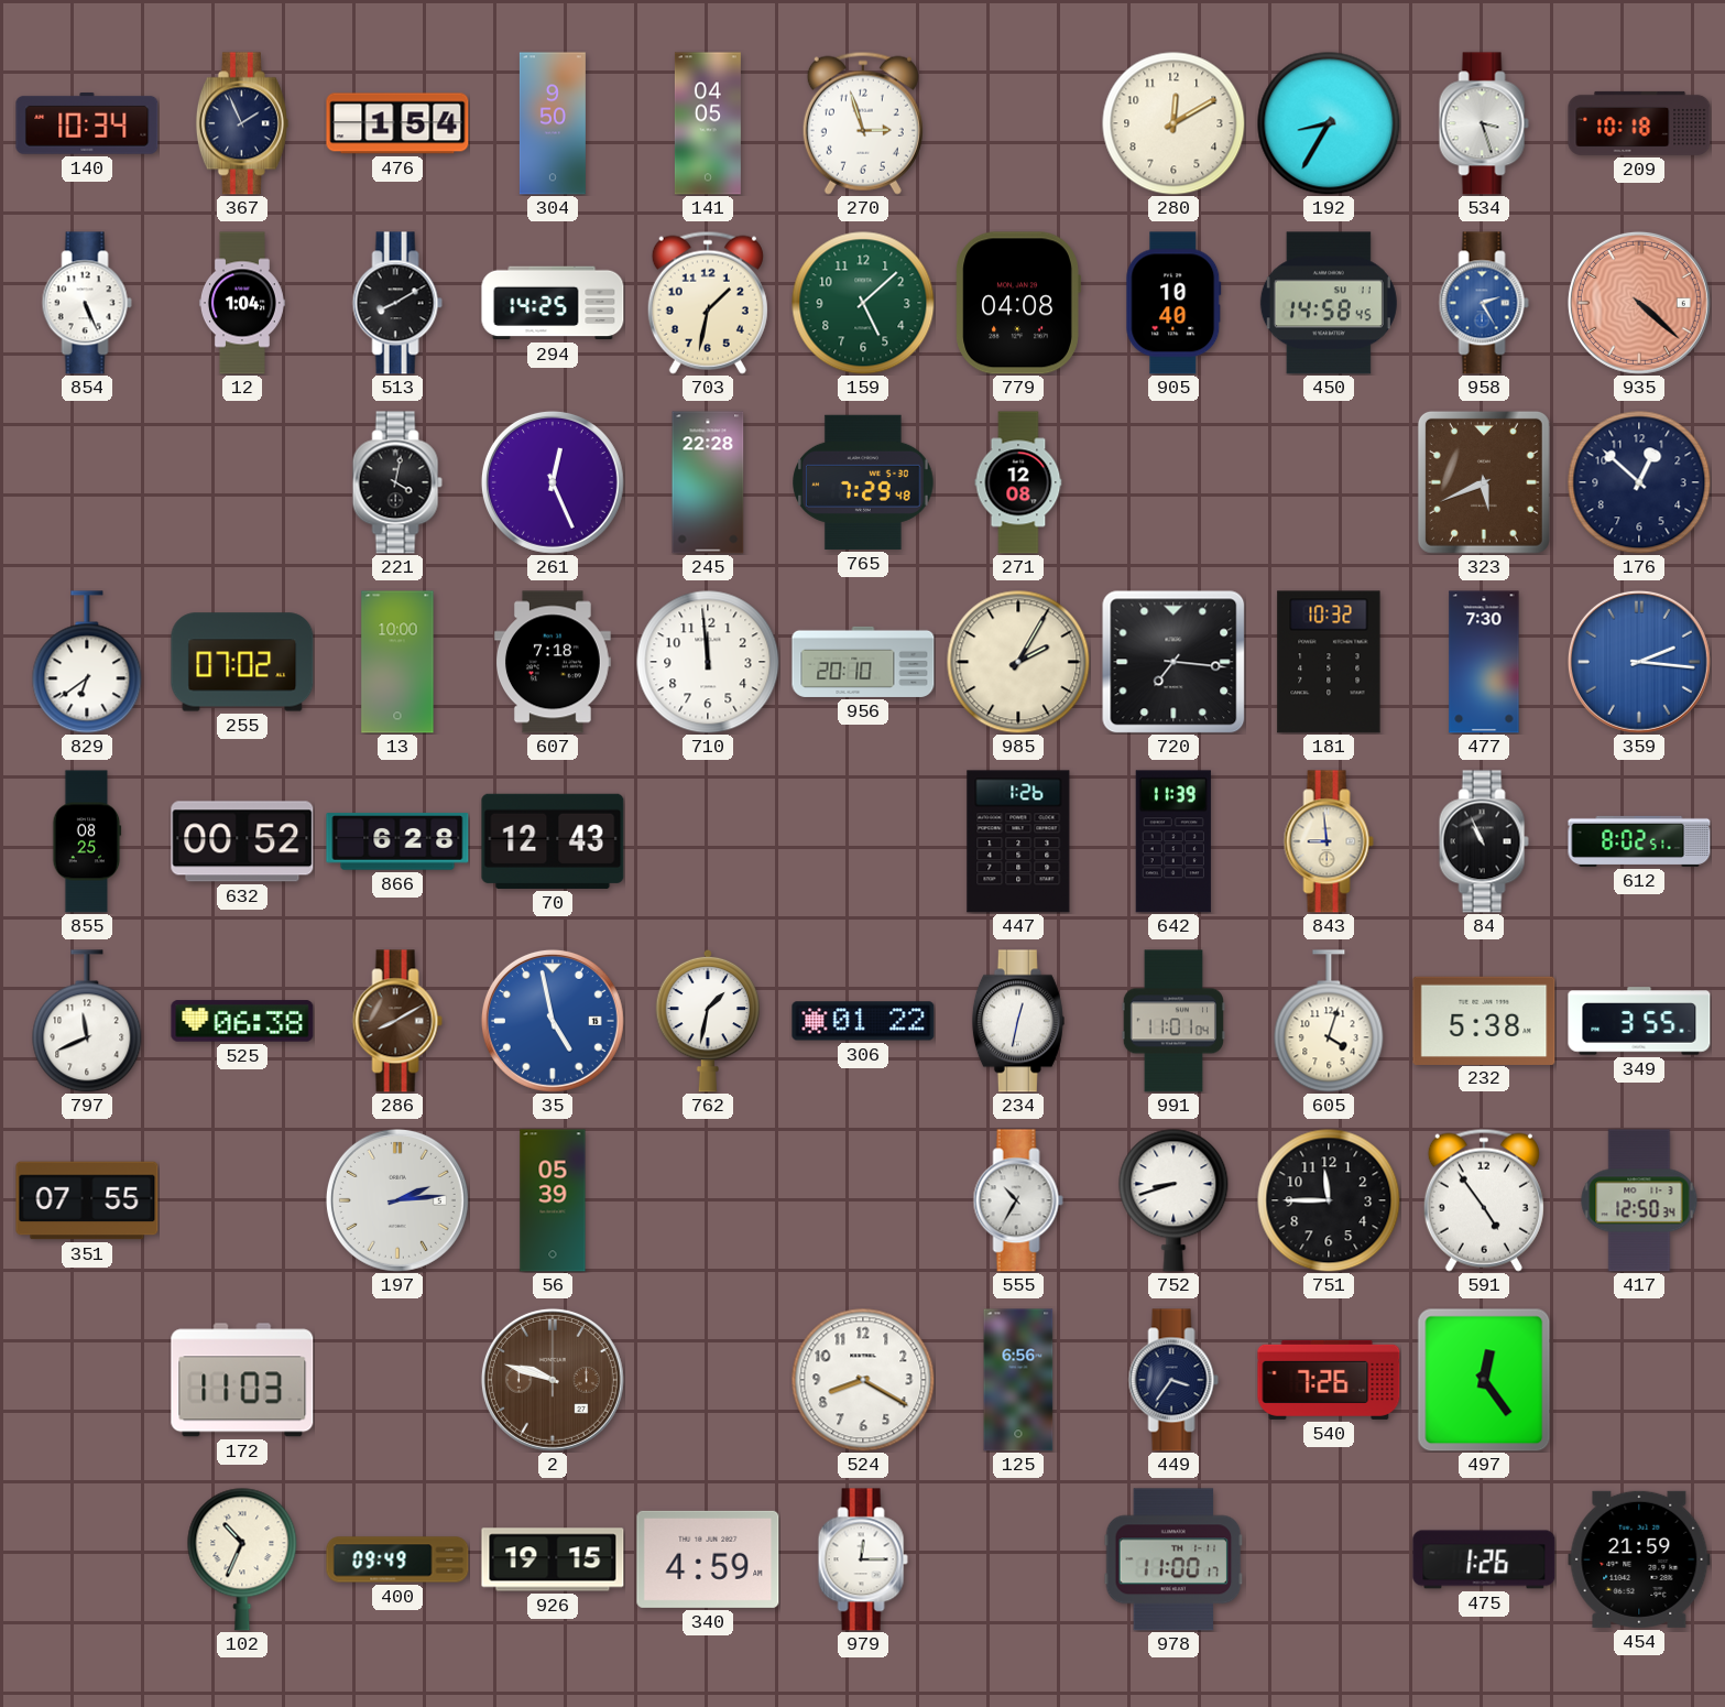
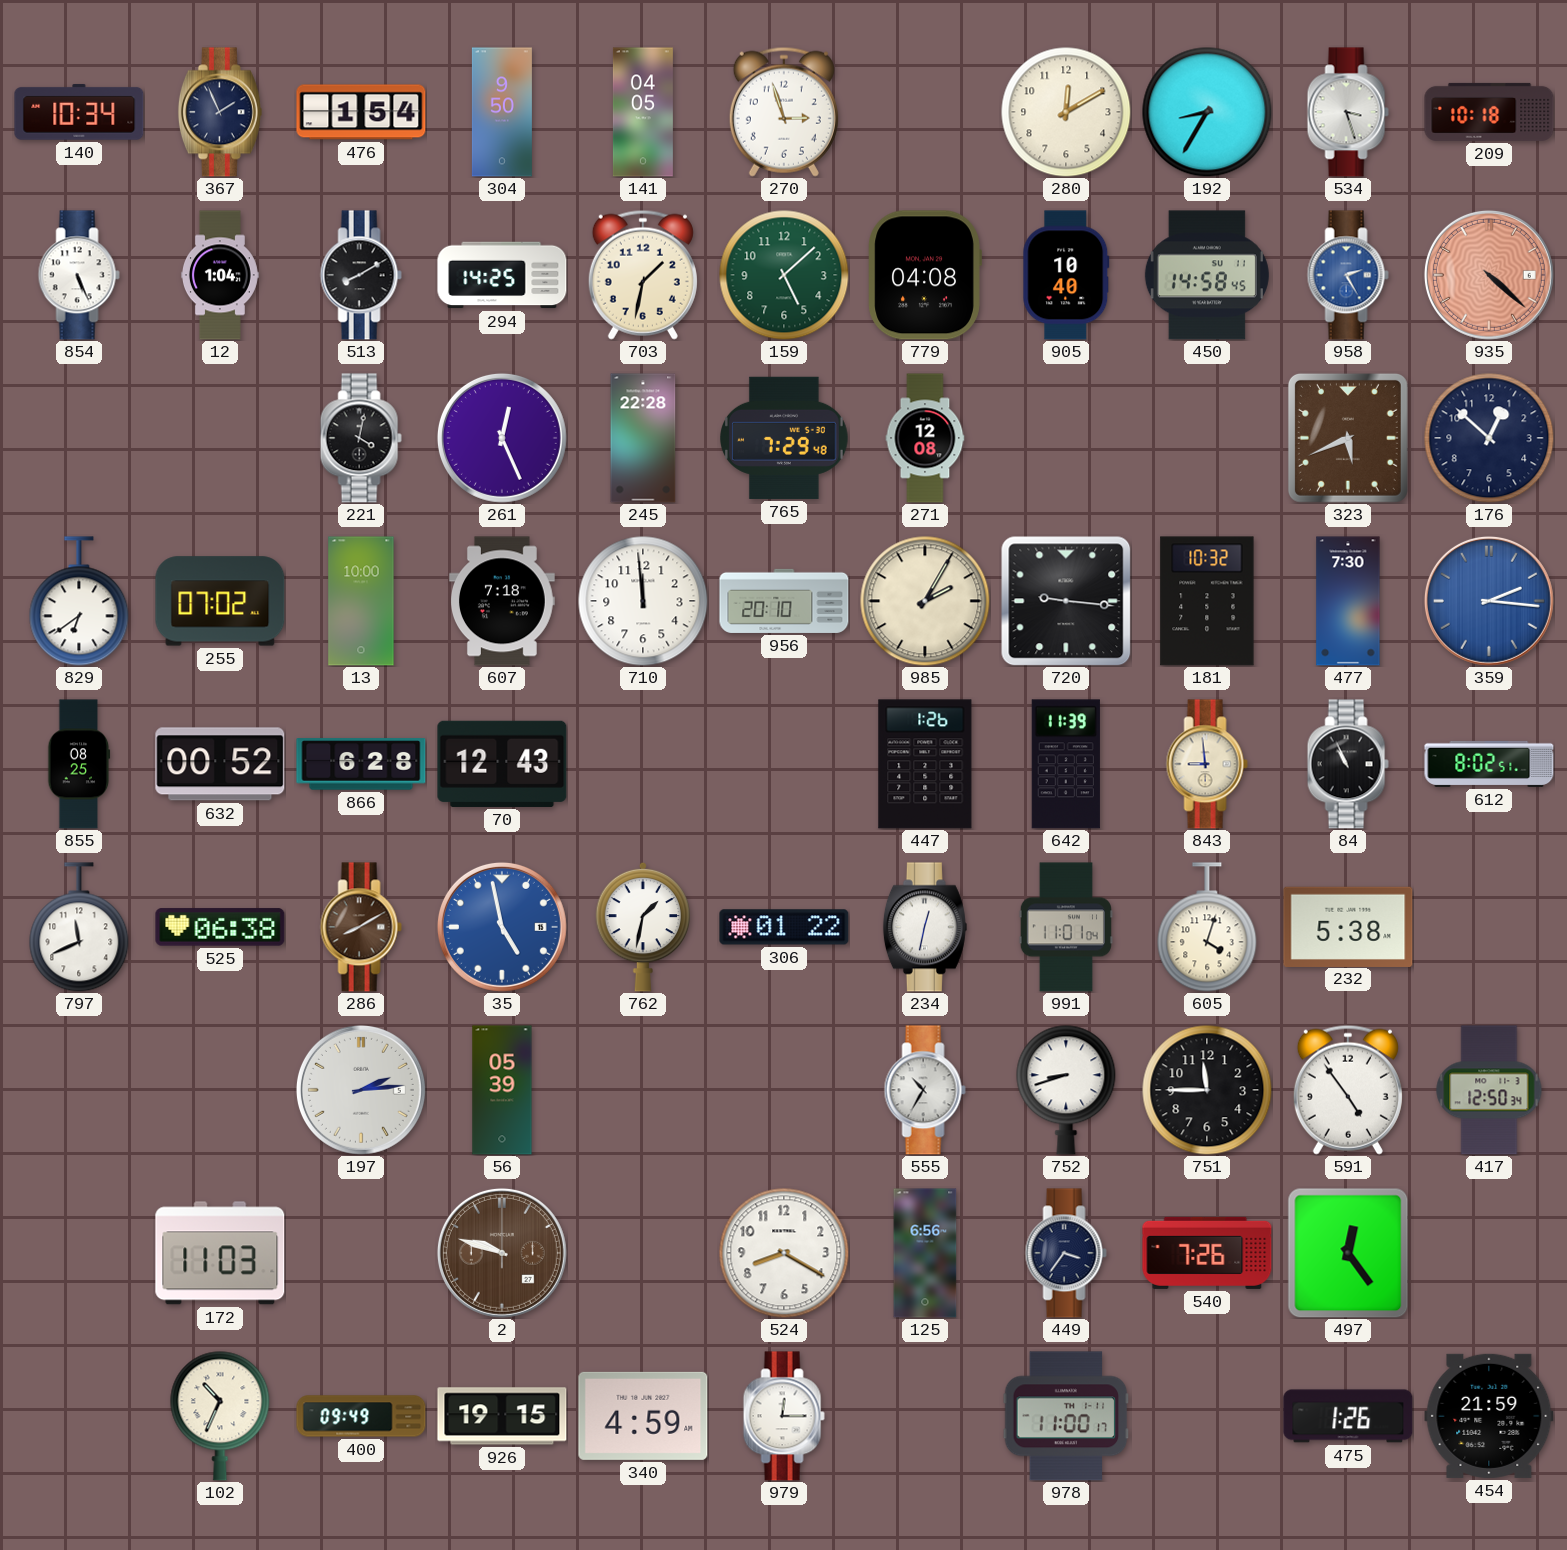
720: 7:16 -> 9:16
349: 3:55 -> none
351: 07:55 -> none
